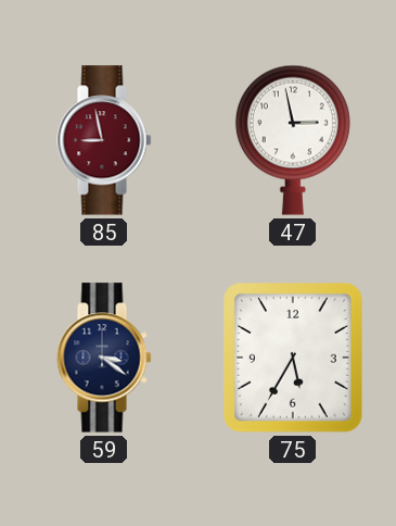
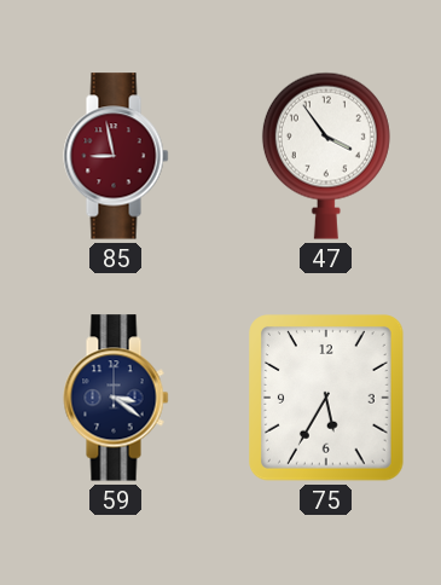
47: 2:58 -> 3:54
